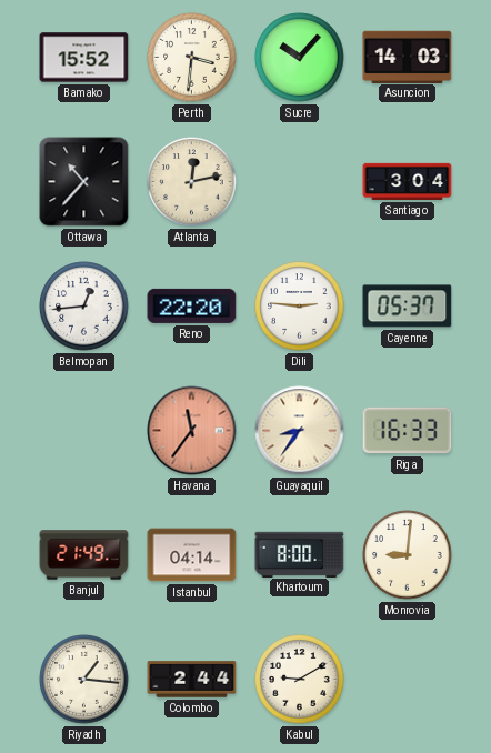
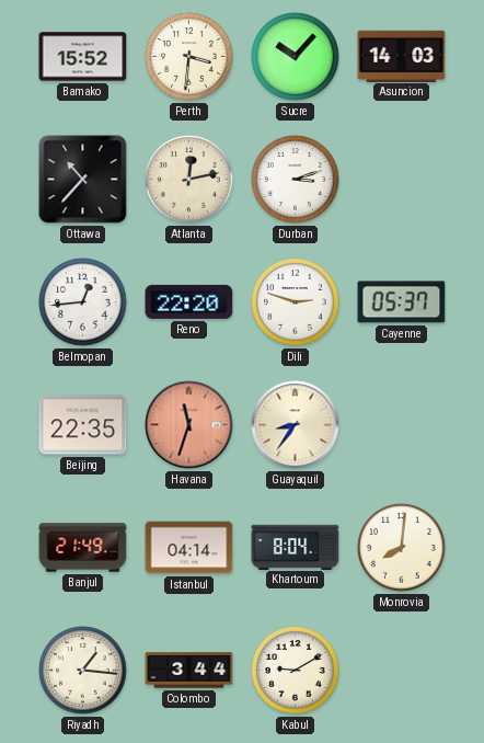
Durban: none -> 3:12
Santiago: 3:04 -> none
Dili: 2:46 -> 2:48
Beijing: none -> 22:35
Havana: 11:36 -> 11:33
Riga: 16:33 -> none
Khartoum: 8:00 -> 8:04
Monrovia: 9:01 -> 8:01
Colombo: 2:44 -> 3:44
